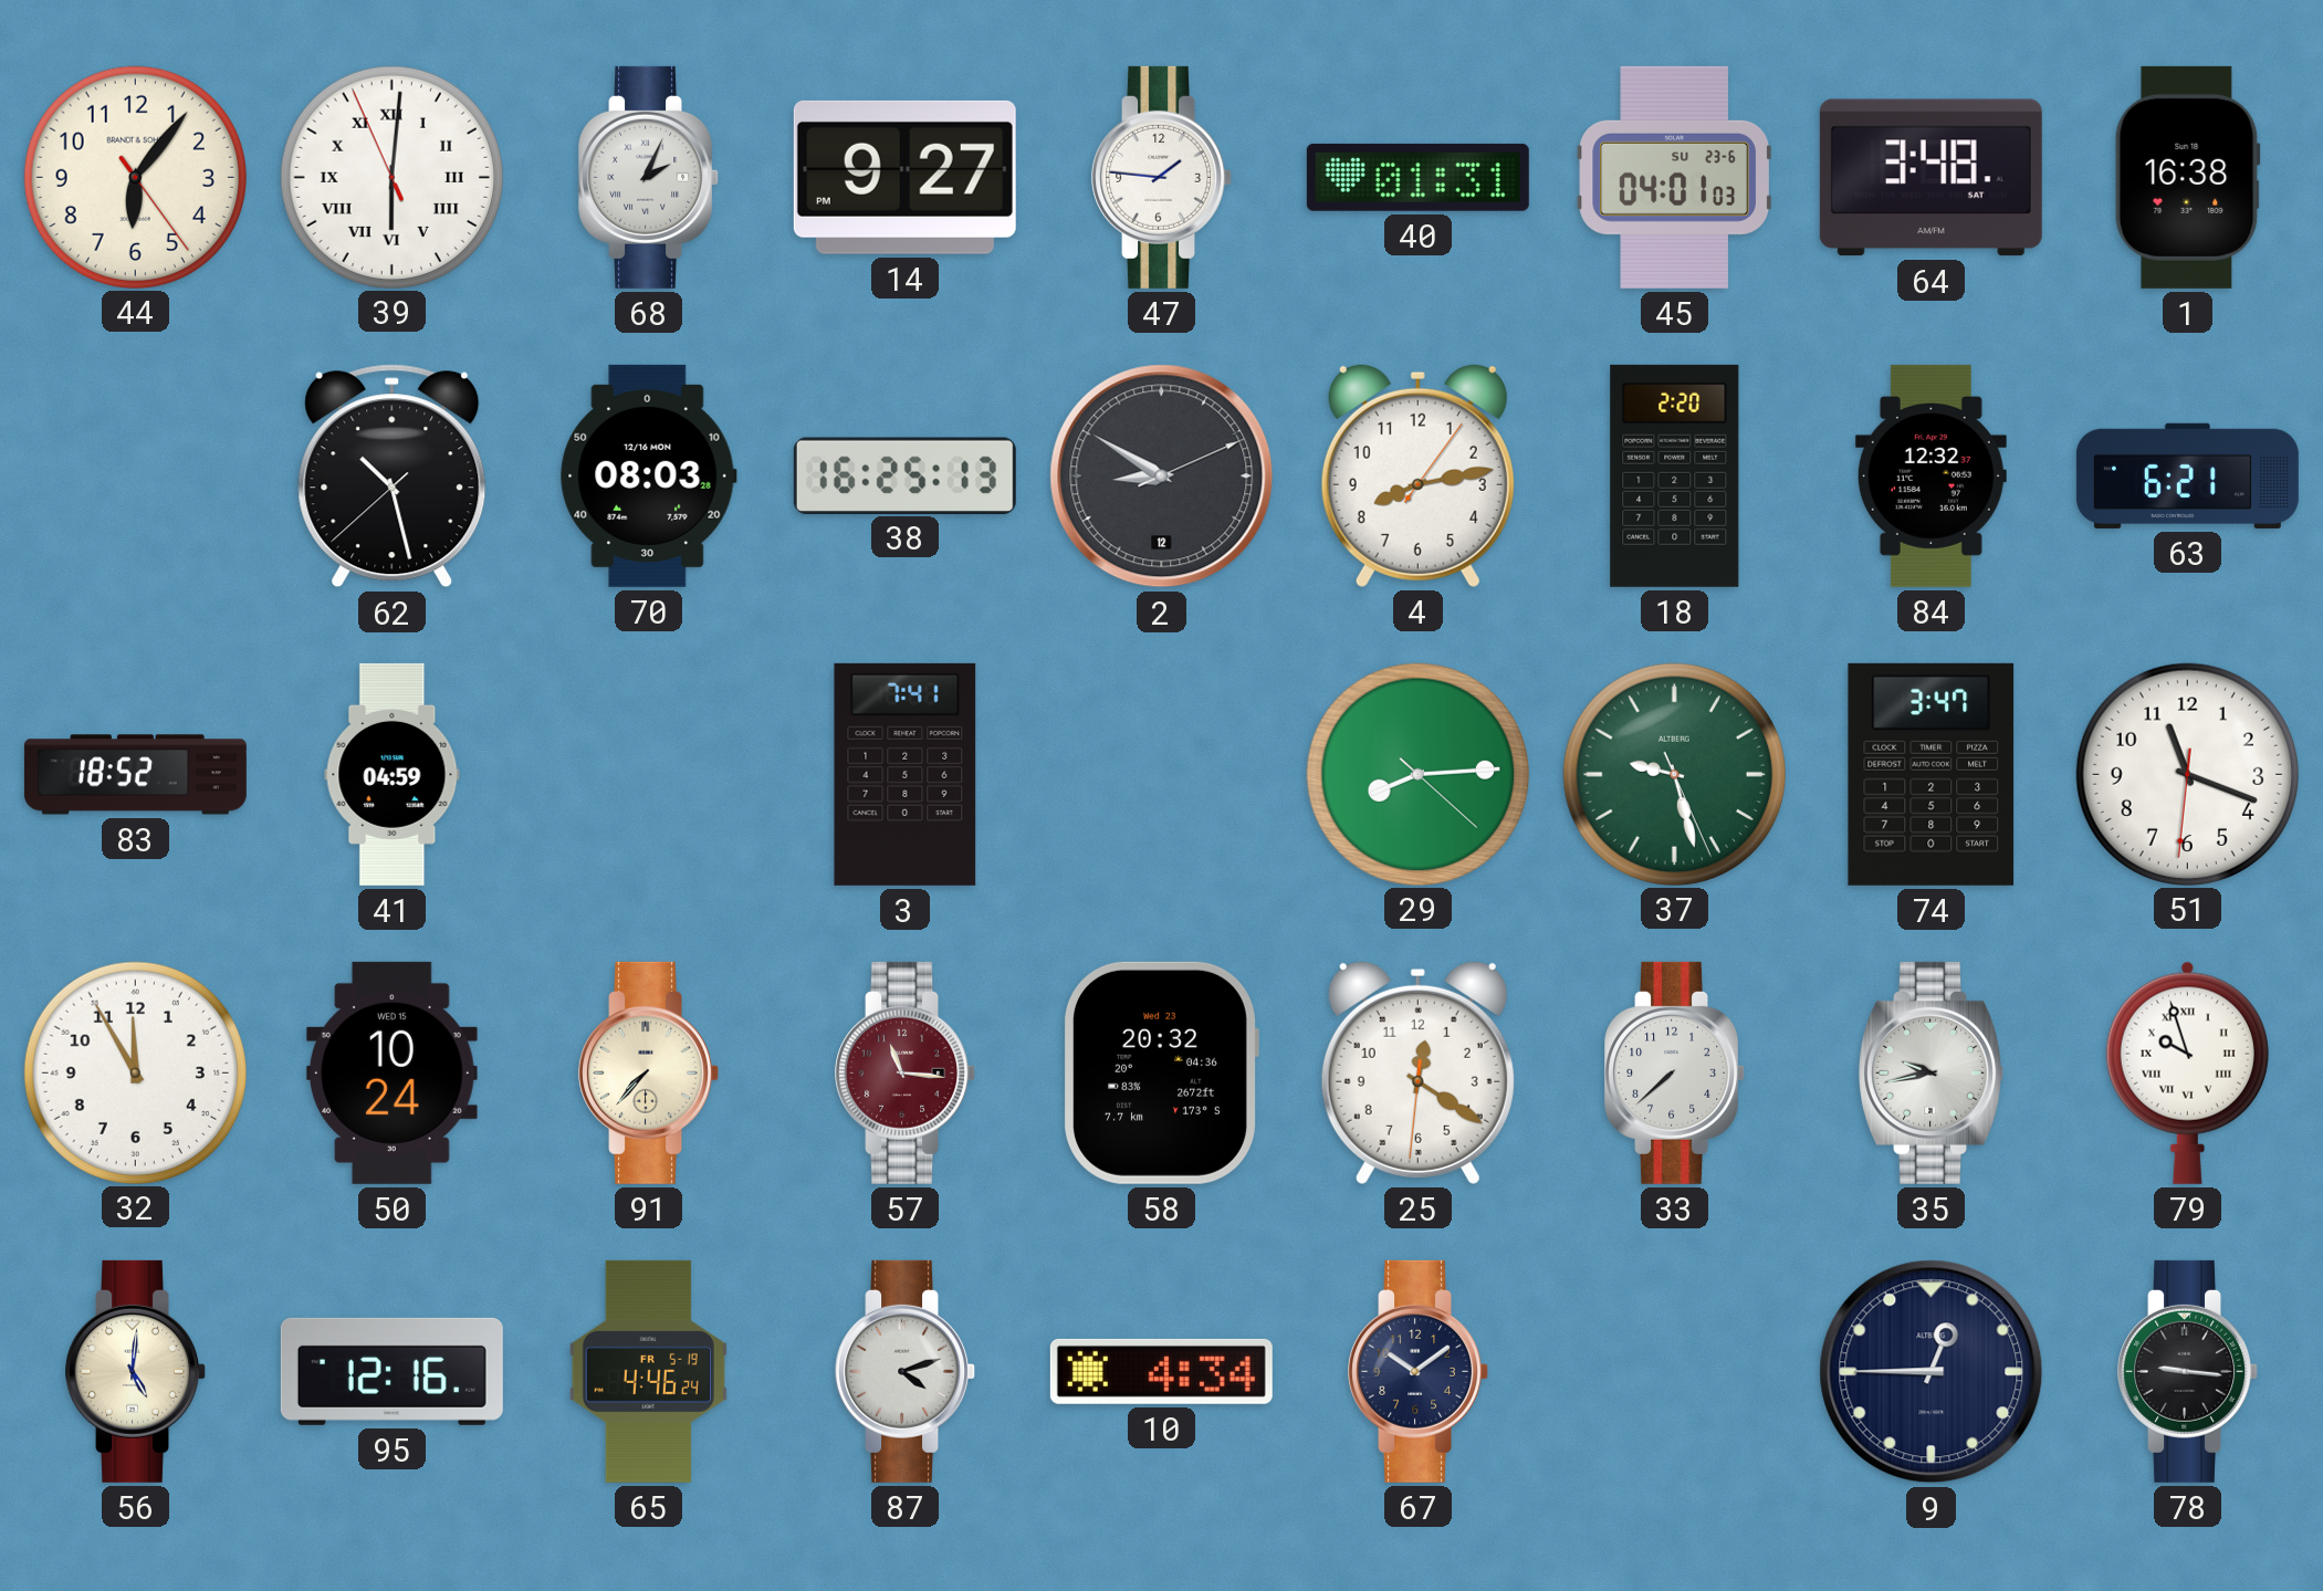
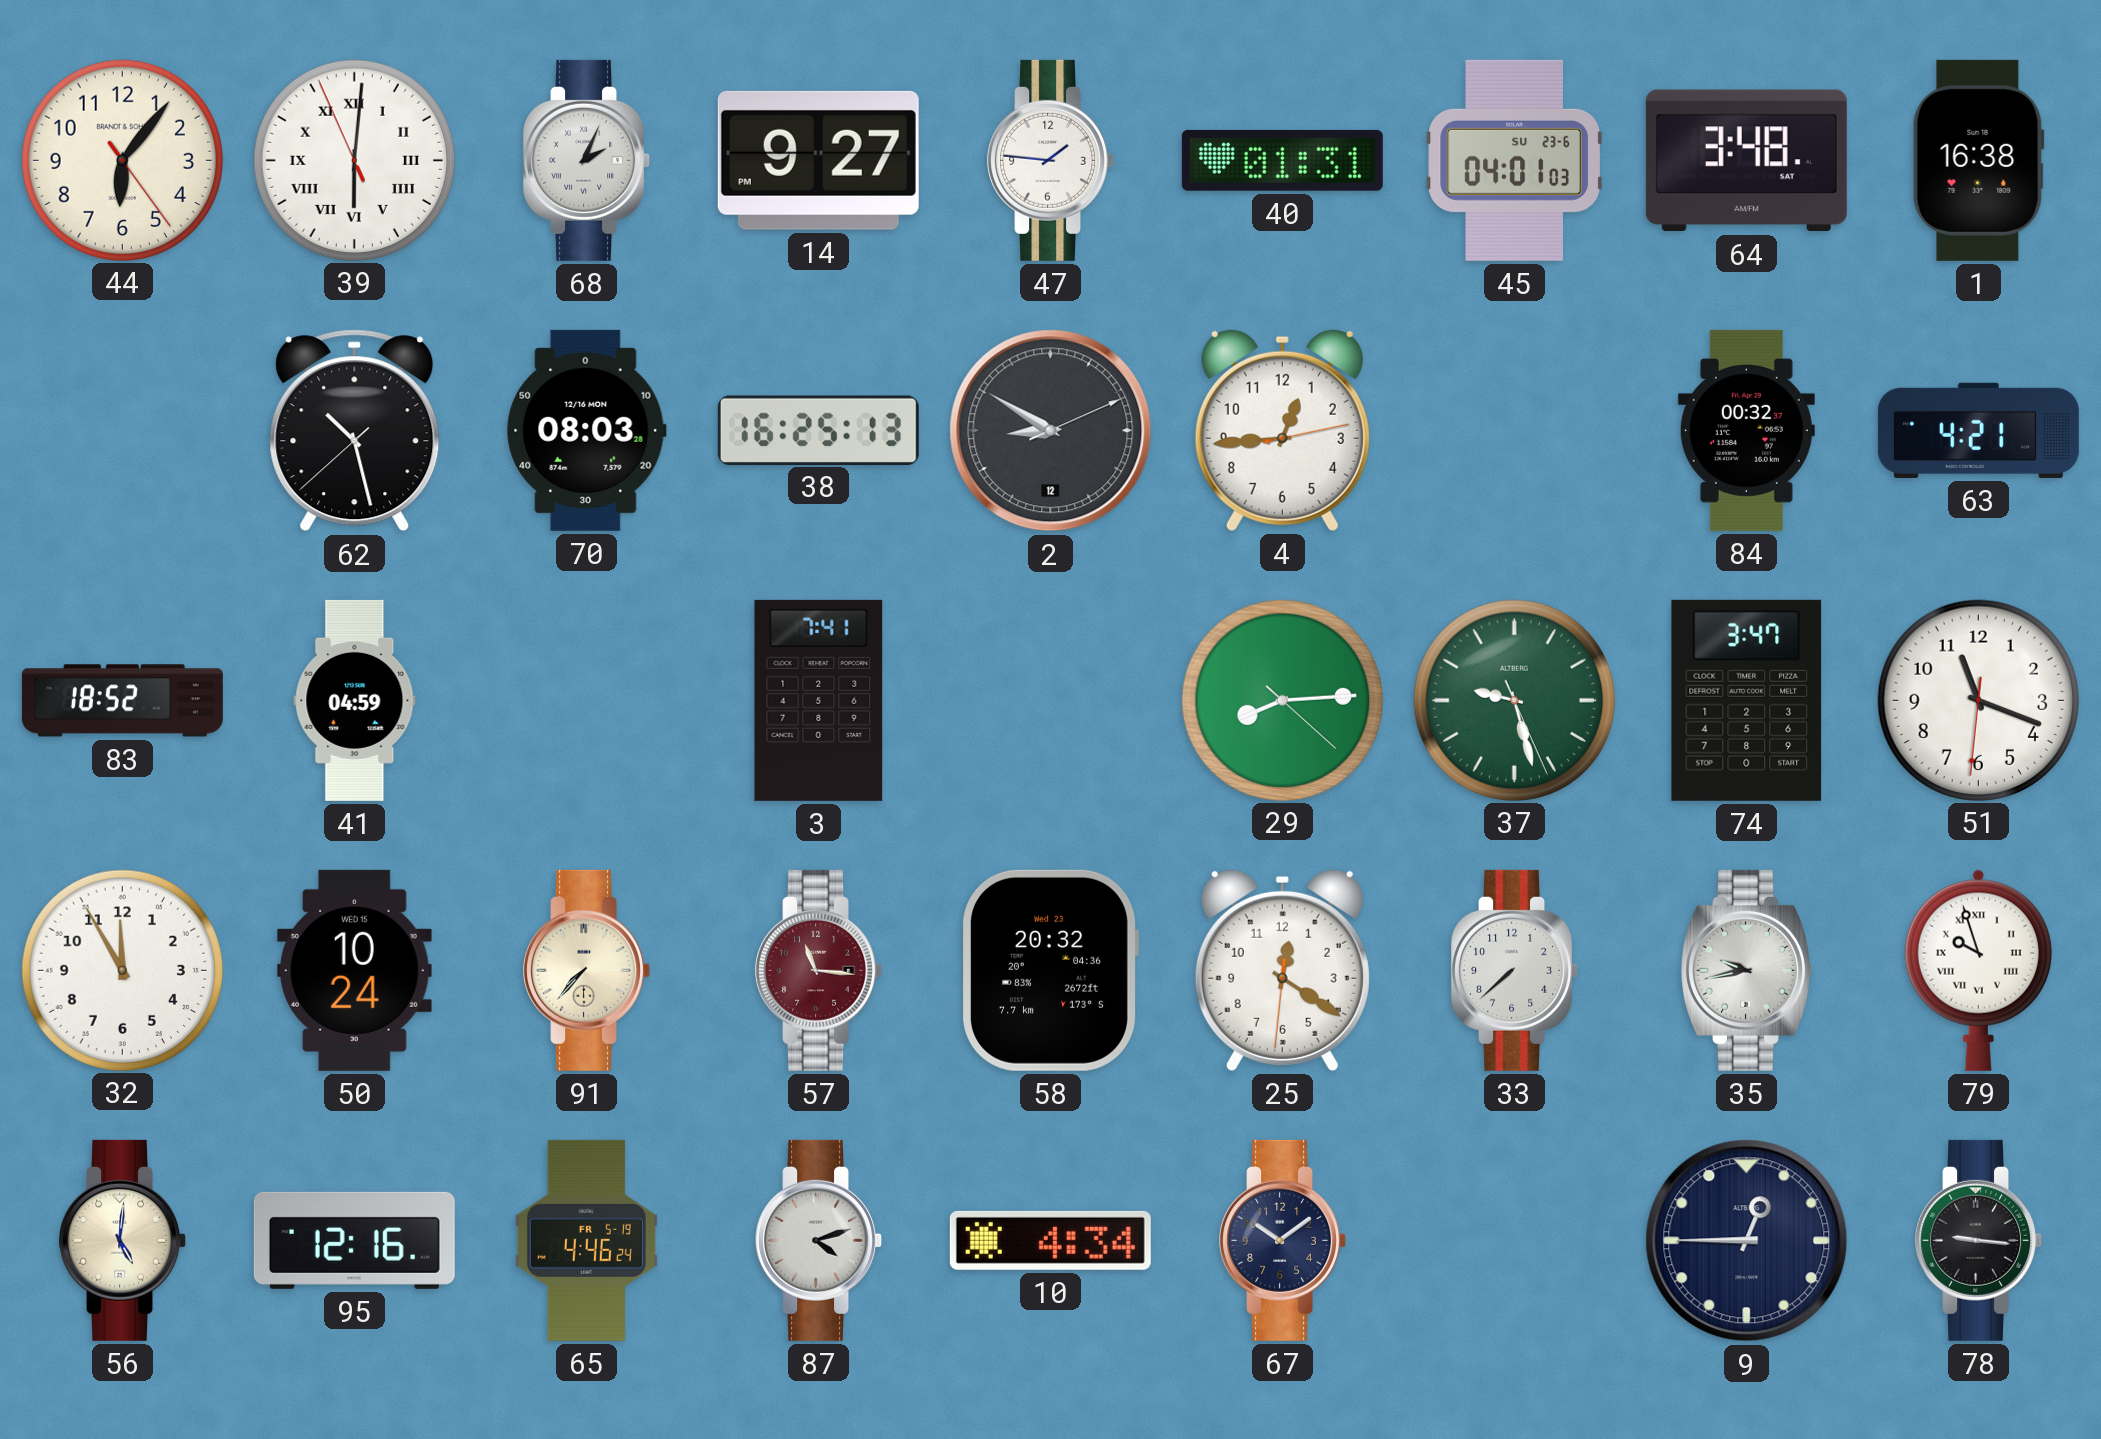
4: 8:13 -> 12:44
18: 2:20 -> none
84: 12:32 -> 00:32
63: 6:21 -> 4:21
